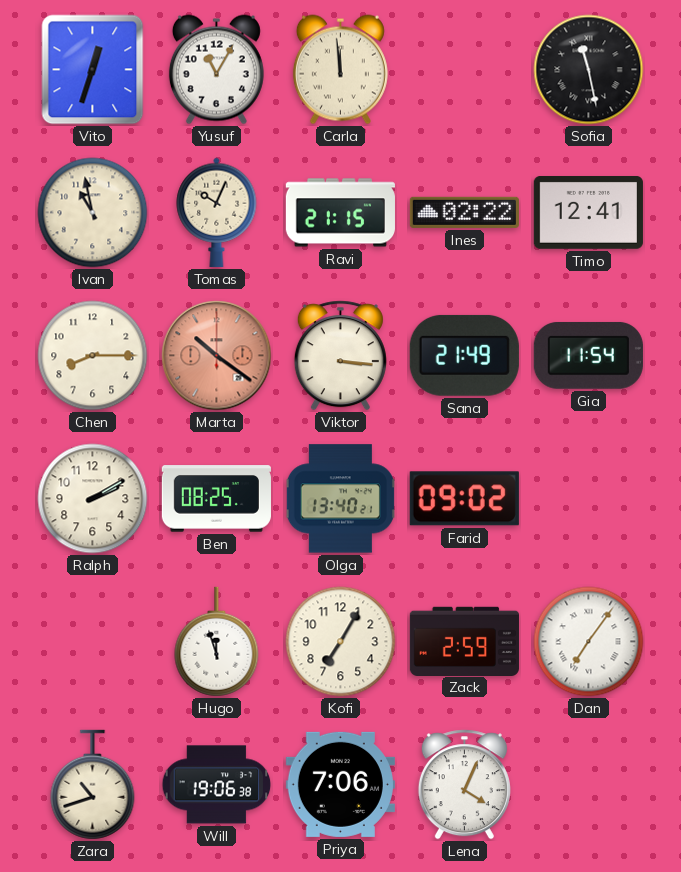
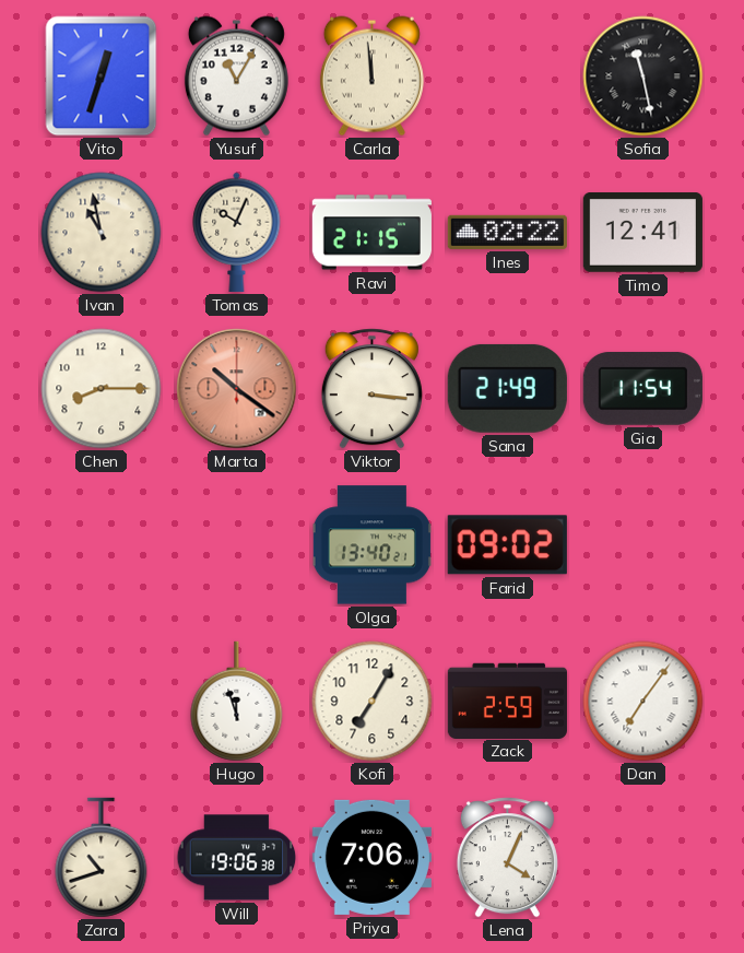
Ralph: 2:10 -> none
Ben: 08:25 -> none
